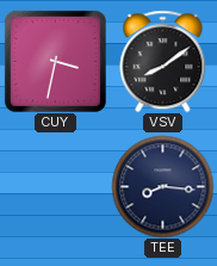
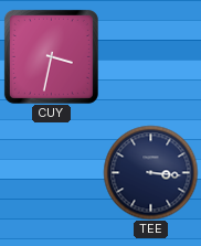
VSV: 8:09 -> none
TEE: 8:16 -> 3:16
